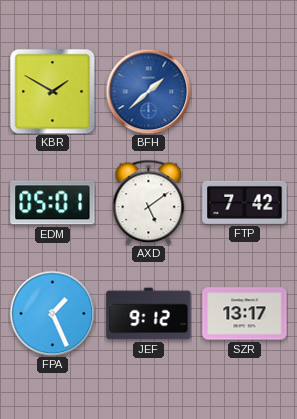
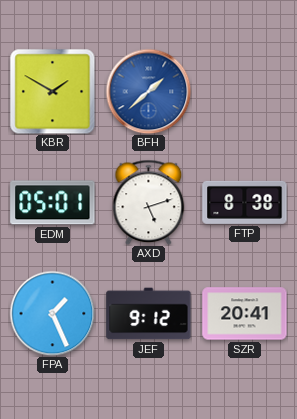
AXD: 5:09 -> 5:12
FTP: 7:42 -> 8:38
SZR: 13:17 -> 20:41
